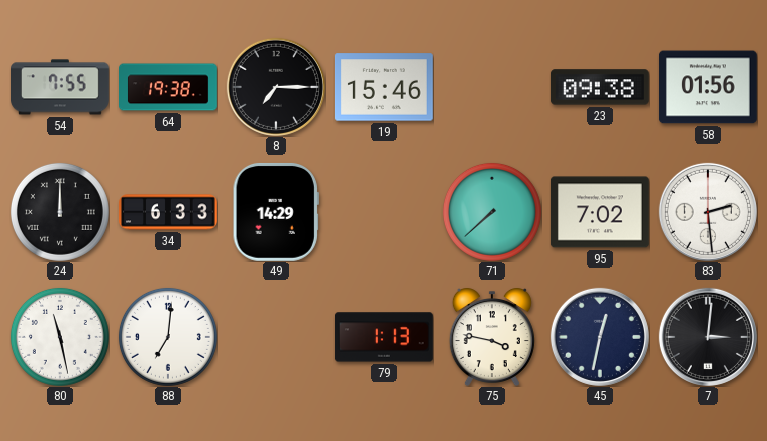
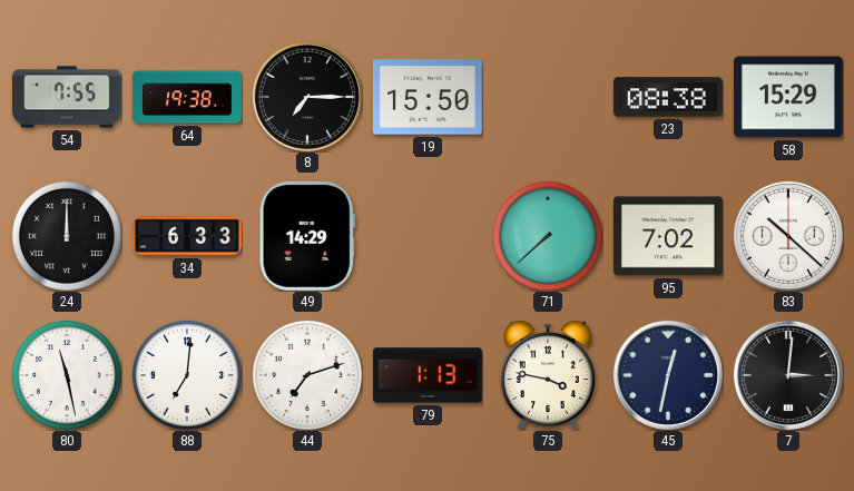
19: 15:46 -> 15:50
23: 09:38 -> 08:38
58: 01:56 -> 15:29
83: 2:29 -> 10:22
44: none -> 7:12
